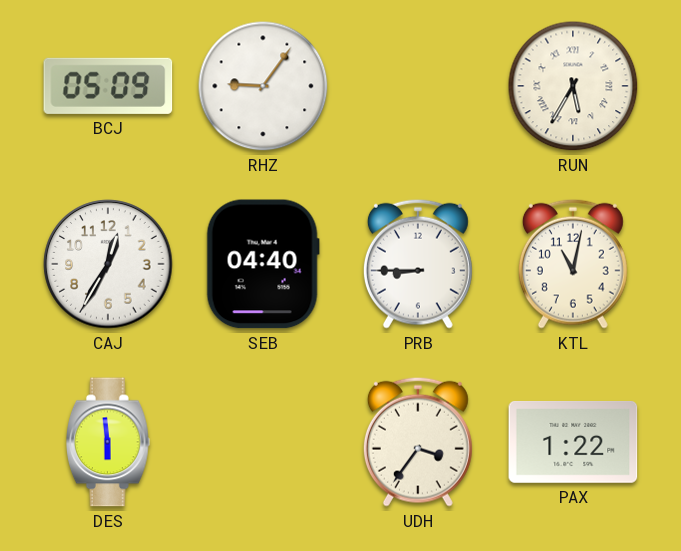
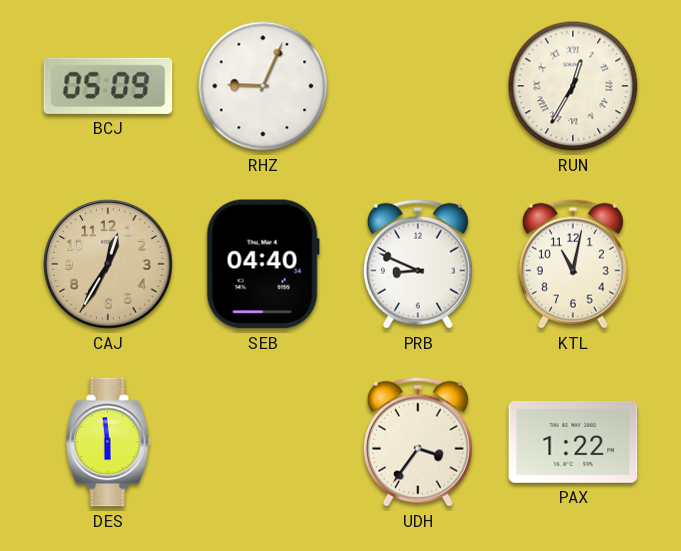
RHZ: 9:06 -> 9:04
RUN: 5:35 -> 12:35
CAJ dial: white -> champagne
PRB: 8:45 -> 8:49
